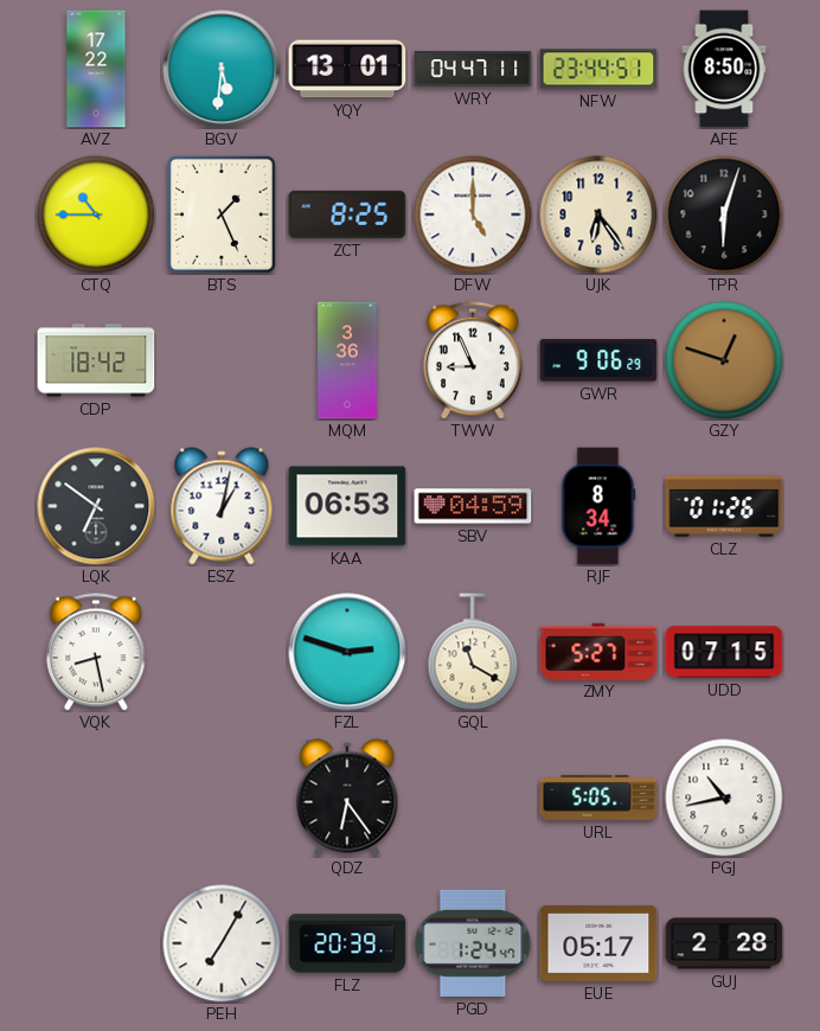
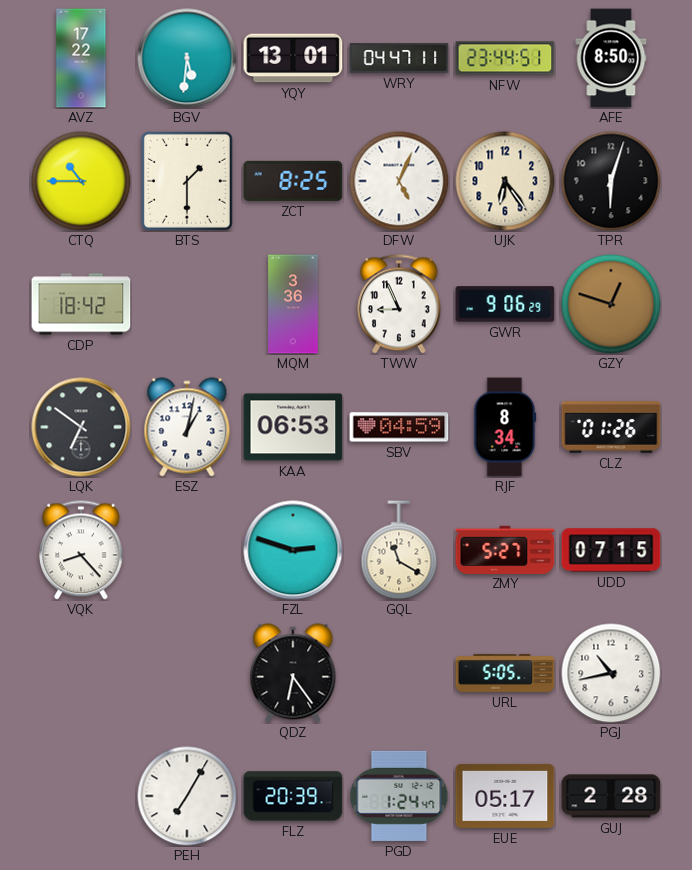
BTS: 1:26 -> 1:30
DFW: 5:00 -> 5:04
VQK: 8:28 -> 8:23
